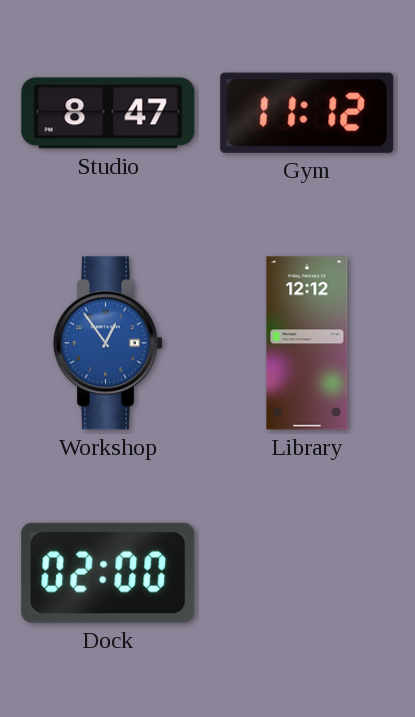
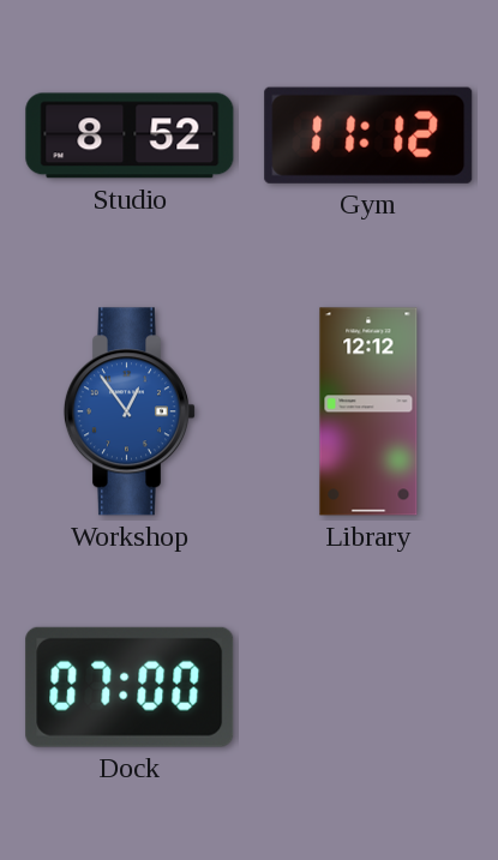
Studio: 8:47 -> 8:52
Dock: 02:00 -> 07:00
